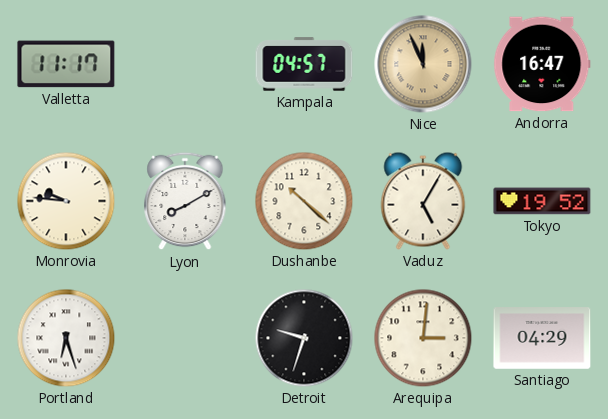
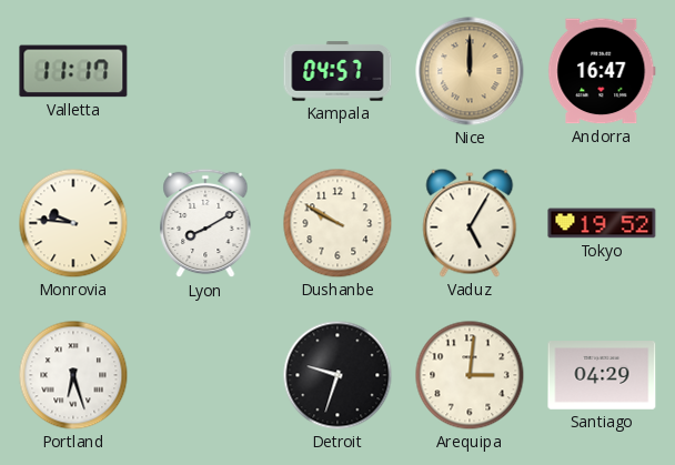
Nice: 11:56 -> 12:00
Dushanbe: 10:22 -> 9:50
